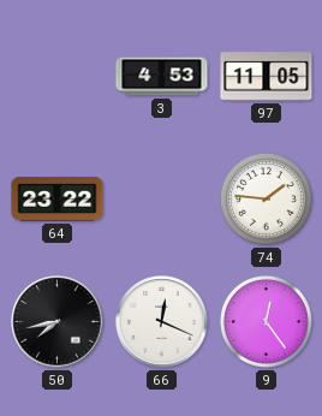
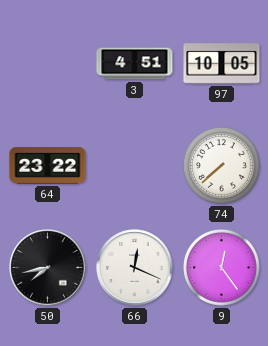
3: 4:53 -> 4:51
97: 11:05 -> 10:05
74: 1:46 -> 7:38
